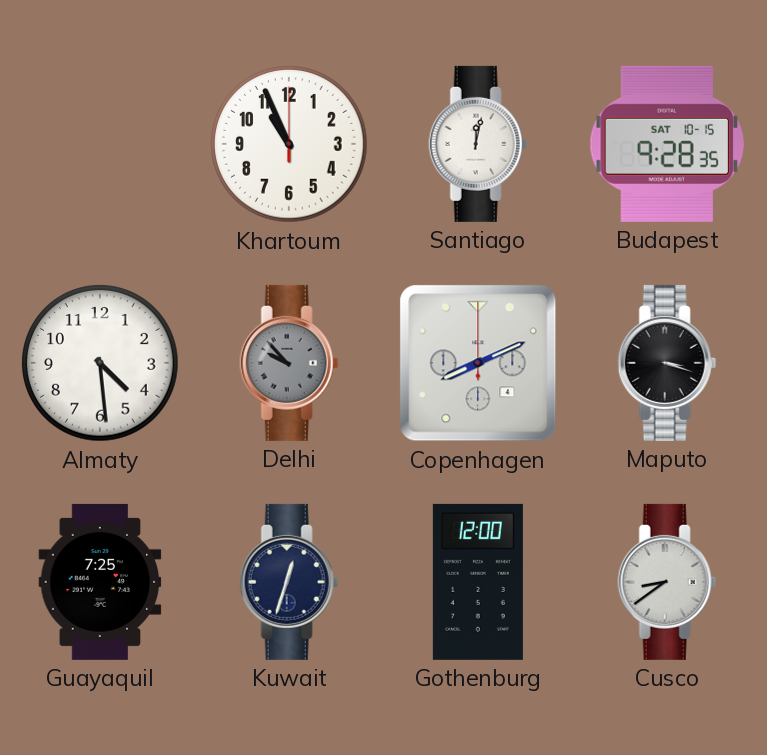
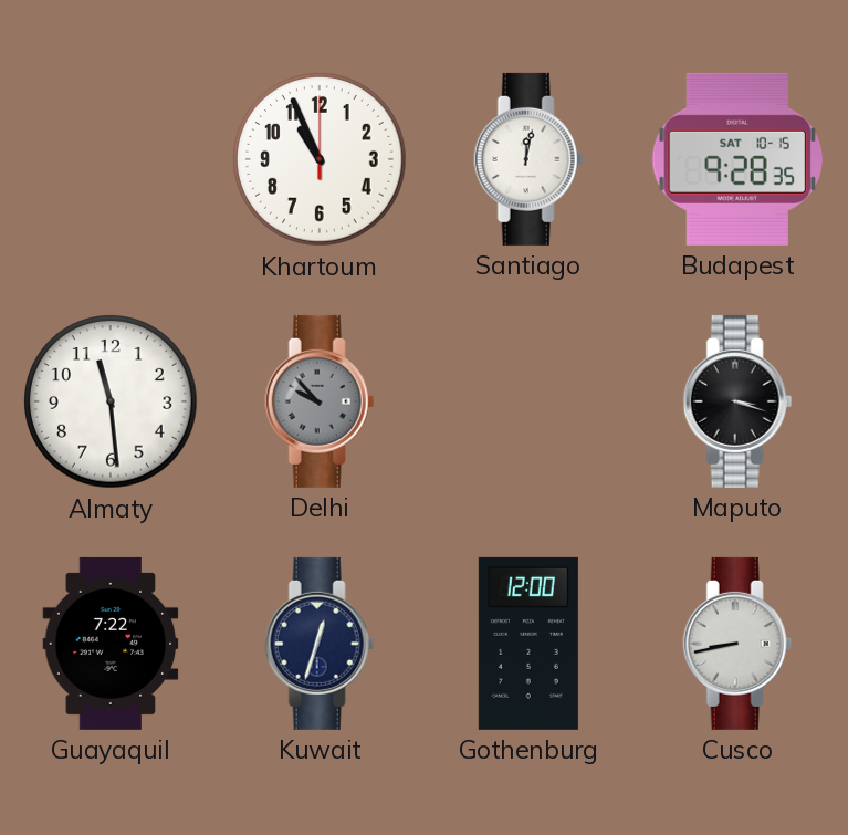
Almaty: 4:29 -> 11:29
Copenhagen: 8:11 -> none
Guayaquil: 7:25 -> 7:22
Cusco: 8:39 -> 8:43
